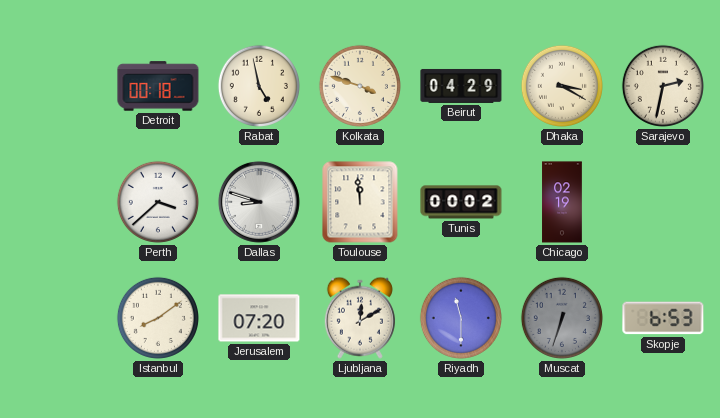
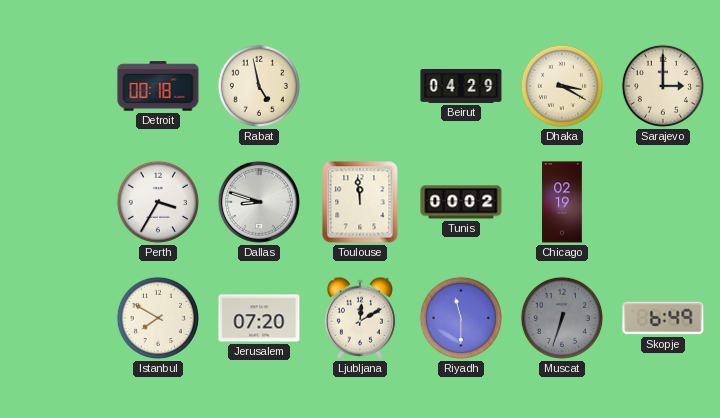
Kolkata: 3:48 -> none
Sarajevo: 2:32 -> 3:00
Perth: 3:38 -> 3:35
Istanbul: 8:09 -> 7:50
Skopje: 6:53 -> 6:49
